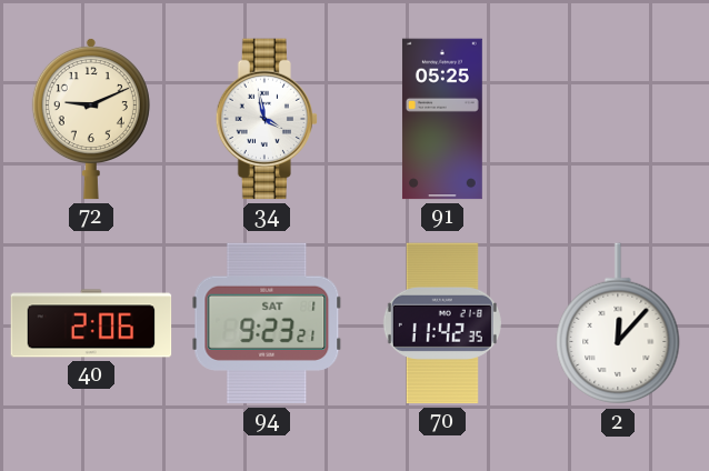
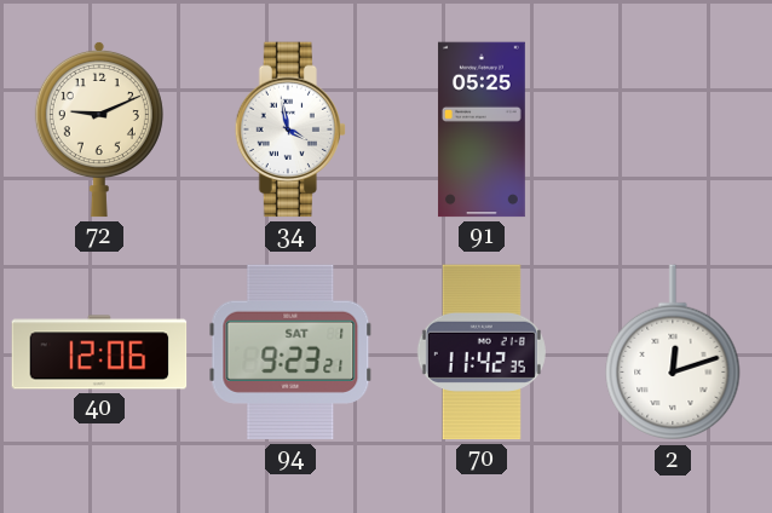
40: 2:06 -> 12:06
2: 12:07 -> 12:12
